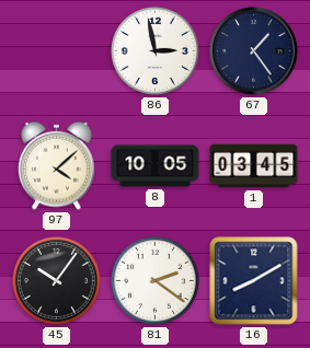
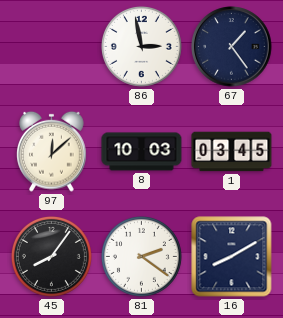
97: 4:08 -> 12:08
8: 10:05 -> 10:03
45: 10:06 -> 8:06
